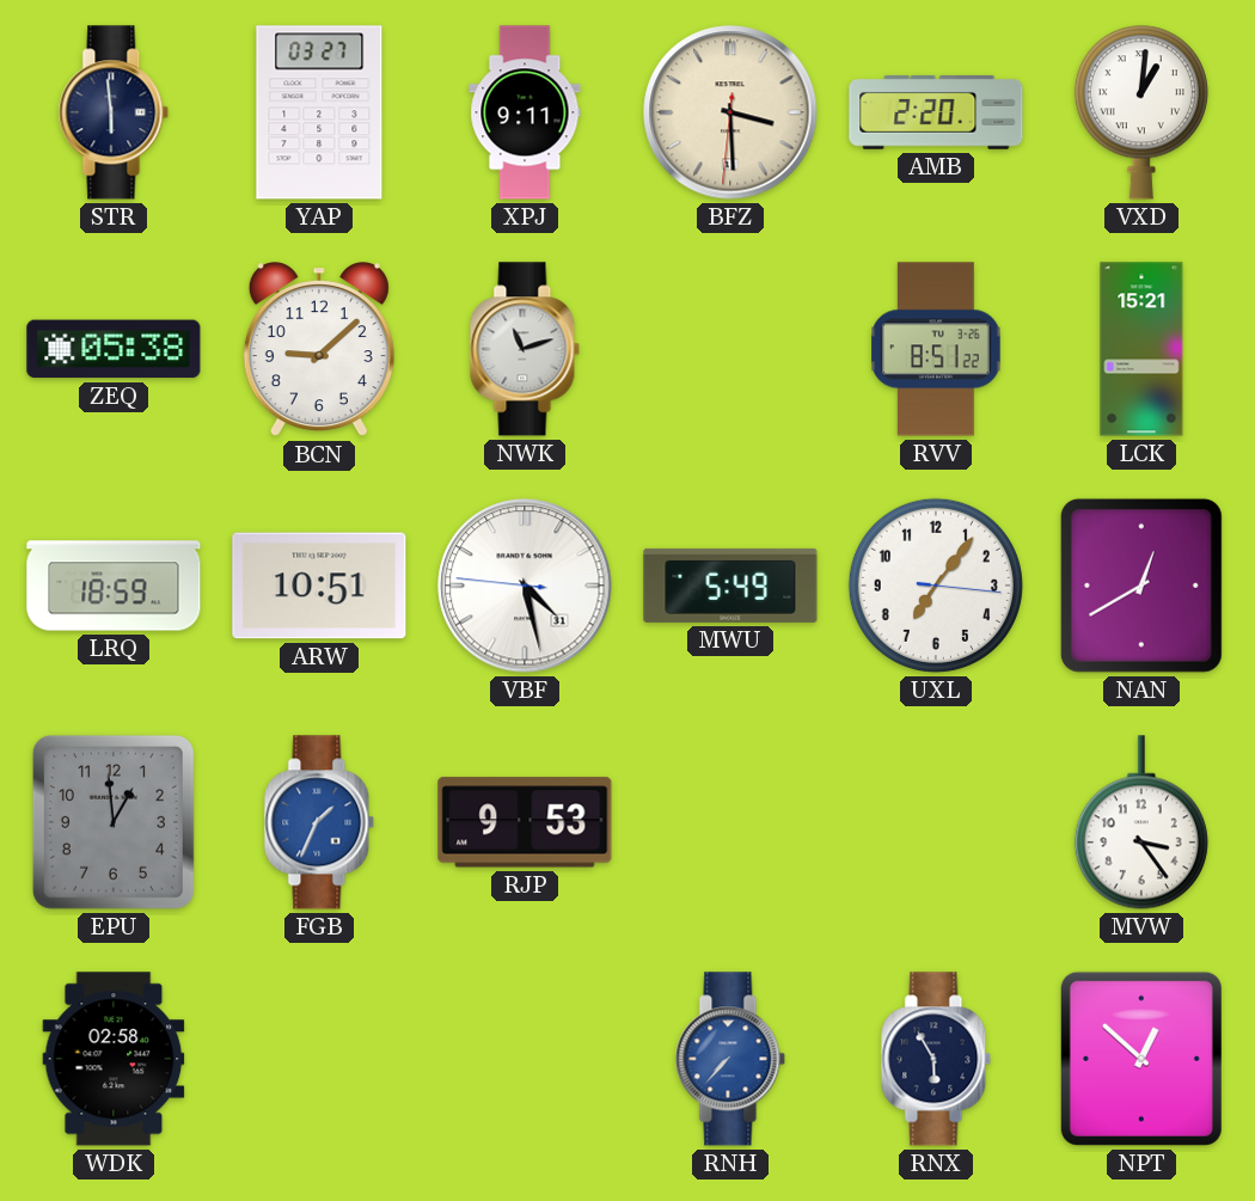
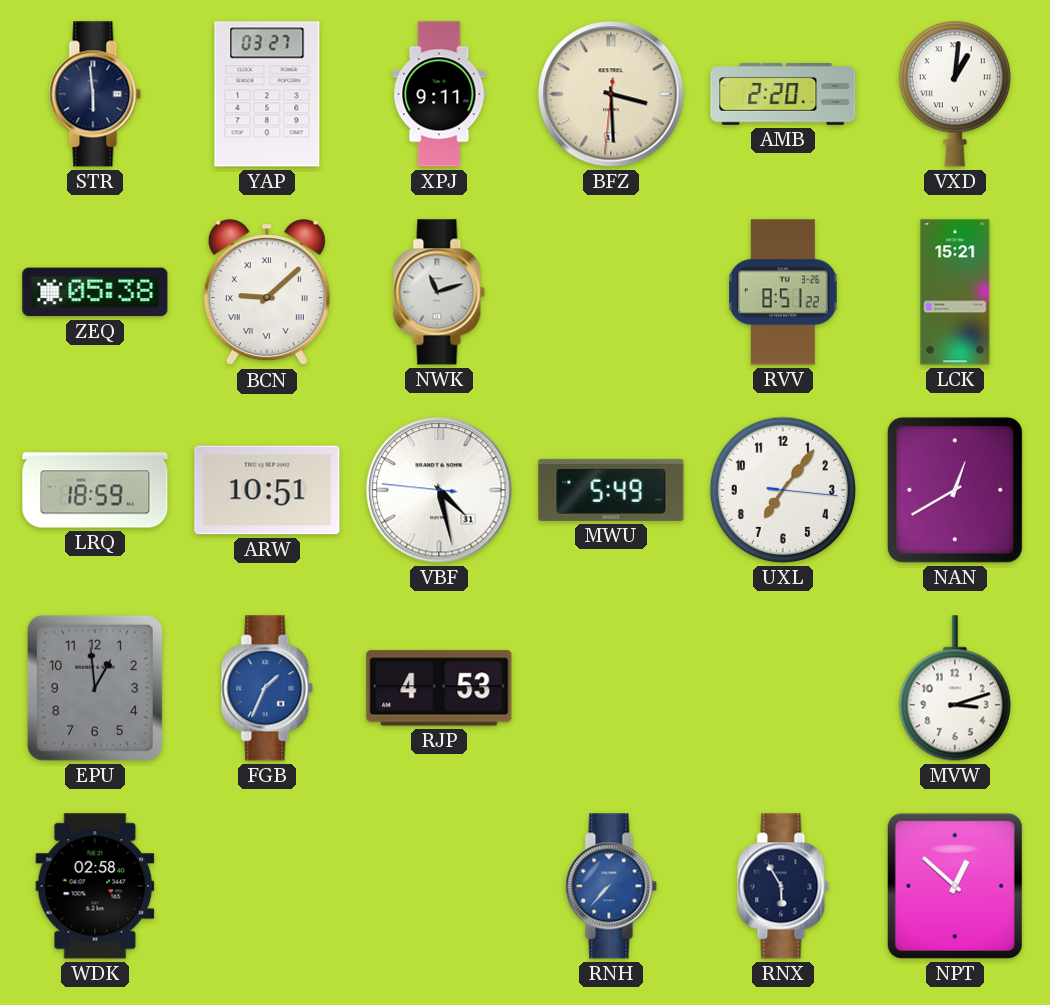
BCN numerals: Arabic -> Roman
RJP: 9:53 -> 4:53
MVW: 3:24 -> 3:12
